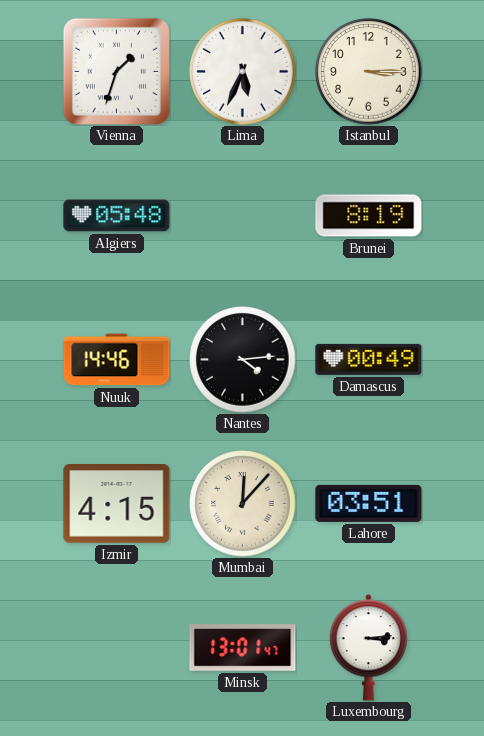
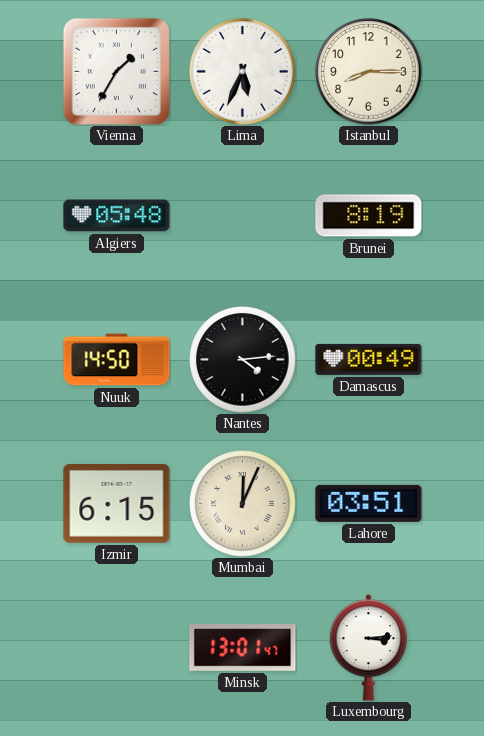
Vienna: 1:33 -> 1:35
Istanbul: 3:15 -> 8:15
Nuuk: 14:46 -> 14:50
Izmir: 4:15 -> 6:15
Mumbai: 12:07 -> 12:04
